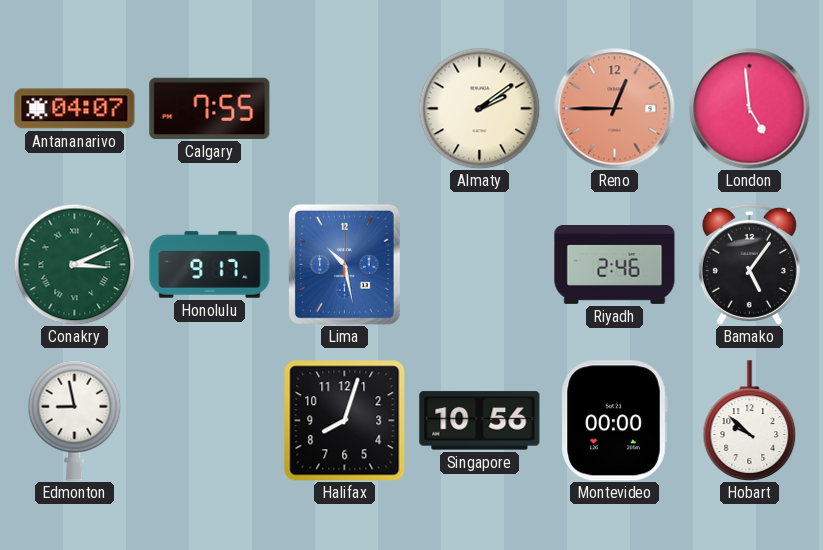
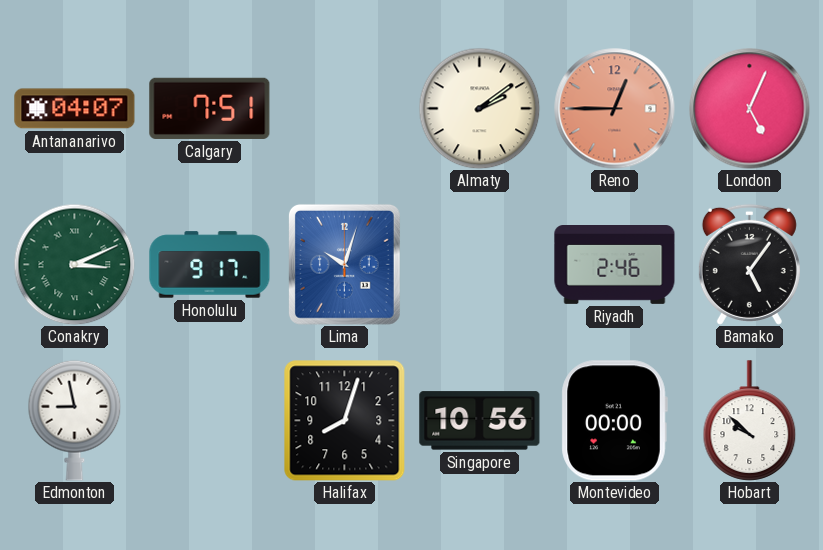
Calgary: 7:55 -> 7:51
London: 4:59 -> 5:04
Lima: 10:28 -> 10:03
